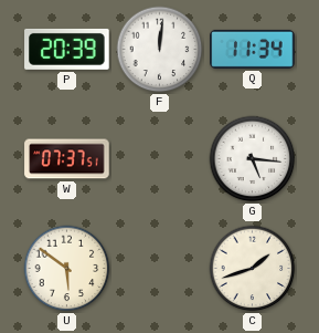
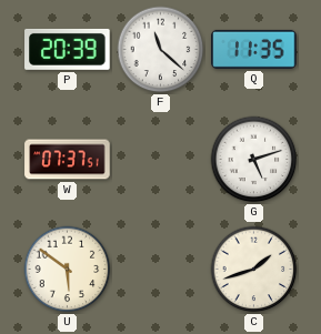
F: 12:01 -> 11:22
Q: 11:34 -> 11:35
G: 5:16 -> 5:12
